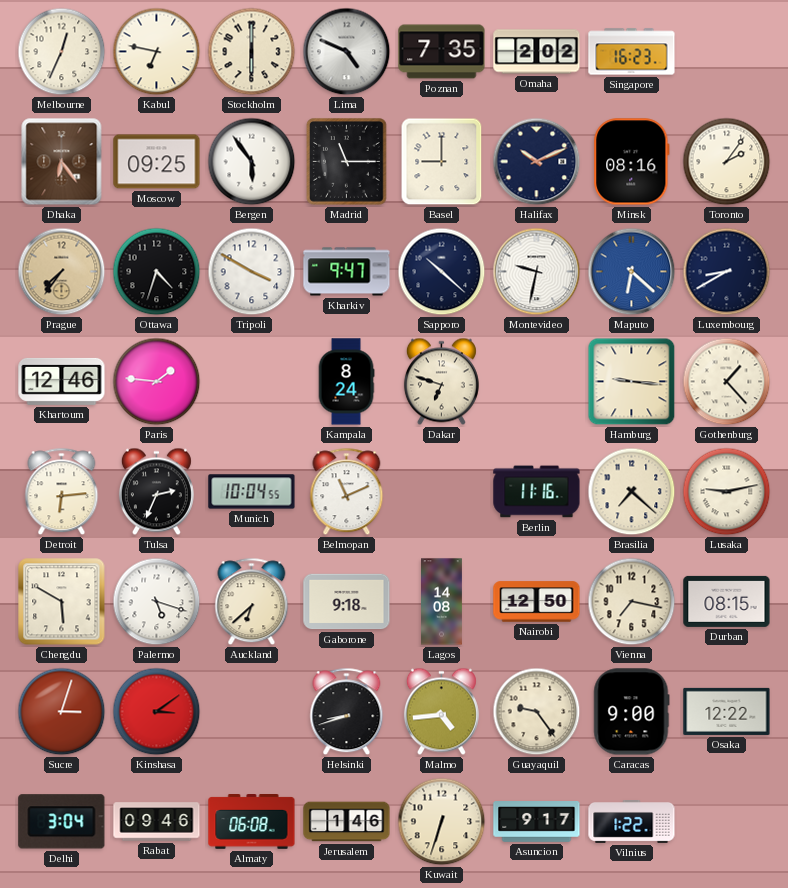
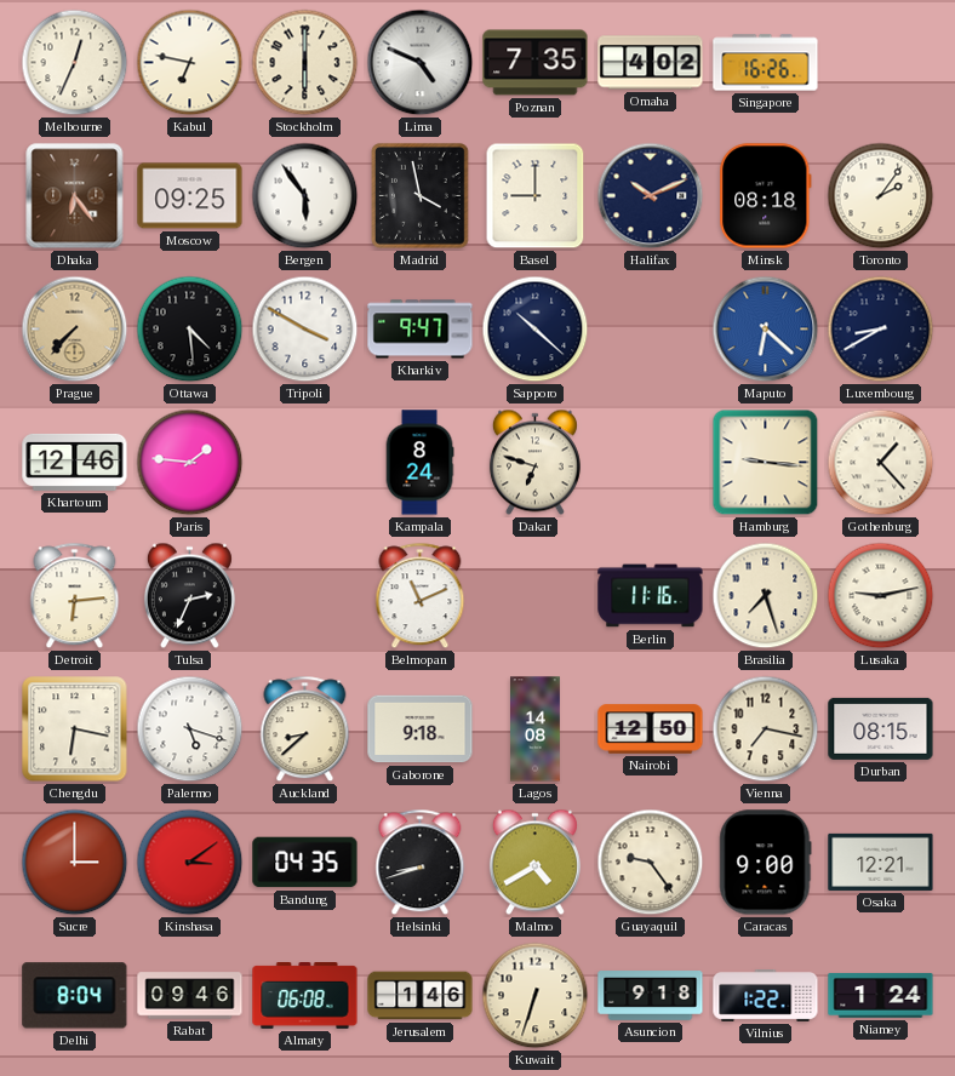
Omaha: 2:02 -> 4:02
Singapore: 16:23 -> 16:26
Madrid: 11:15 -> 3:58
Minsk: 08:16 -> 08:18
Prague: 7:36 -> 7:37
Ottawa: 4:33 -> 4:29
Montevideo: 9:32 -> none
Munich: 10:04 -> none
Brasilia: 7:22 -> 7:27
Chengdu: 5:50 -> 6:17
Auckland: 6:38 -> 8:38
Sucre: 3:03 -> 3:00
Bandung: none -> 04:35
Malmo: 4:44 -> 4:40
Osaka: 12:22 -> 12:21
Delhi: 3:04 -> 8:04
Asuncion: 9:17 -> 9:18
Niamey: none -> 1:24
